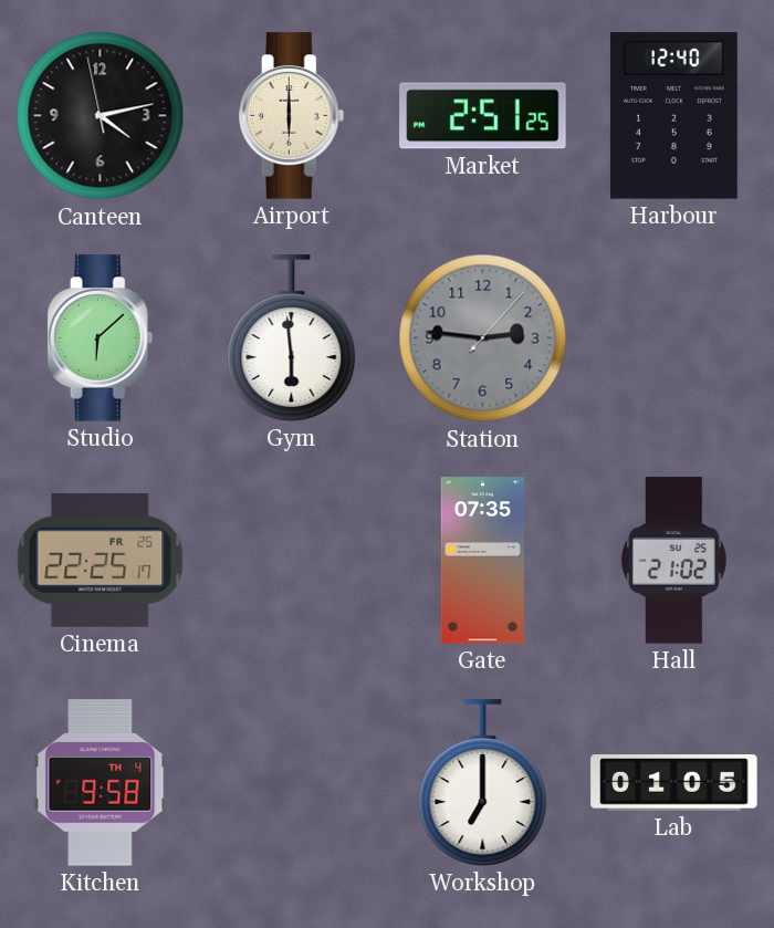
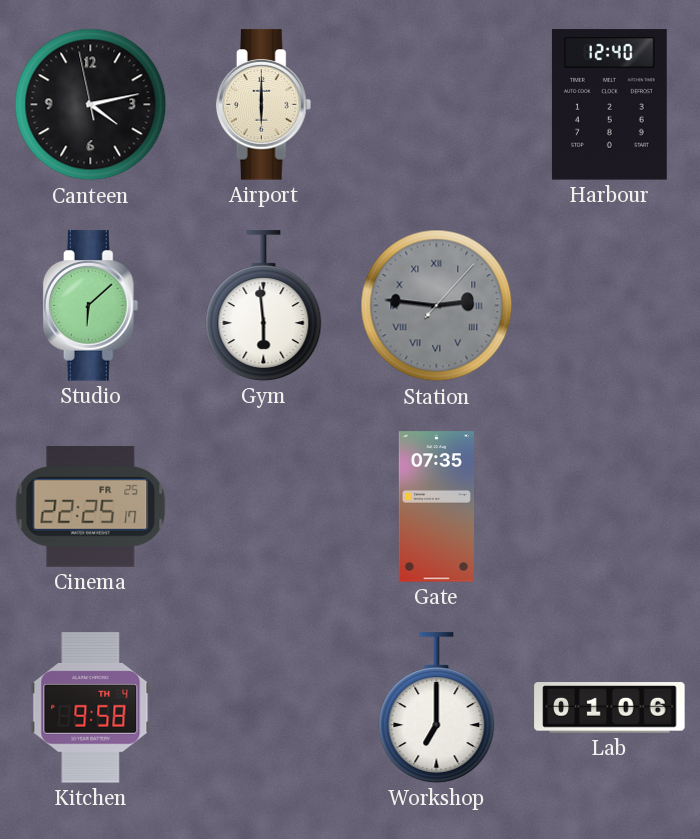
Market: 2:51 -> none
Station numerals: Arabic -> Roman
Hall: 21:02 -> none
Lab: 01:05 -> 01:06
